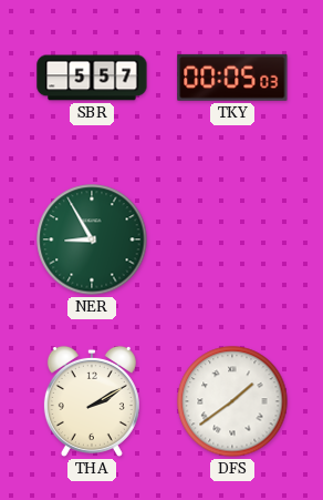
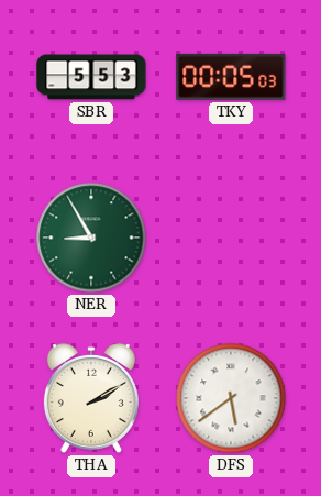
SBR: 5:57 -> 5:53
DFS: 1:39 -> 5:39
